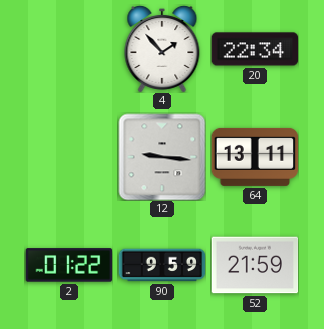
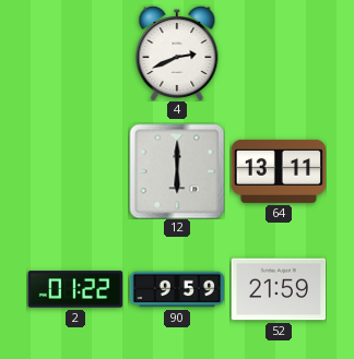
4: 1:53 -> 2:41
20: 22:34 -> none
12: 9:16 -> 6:00
